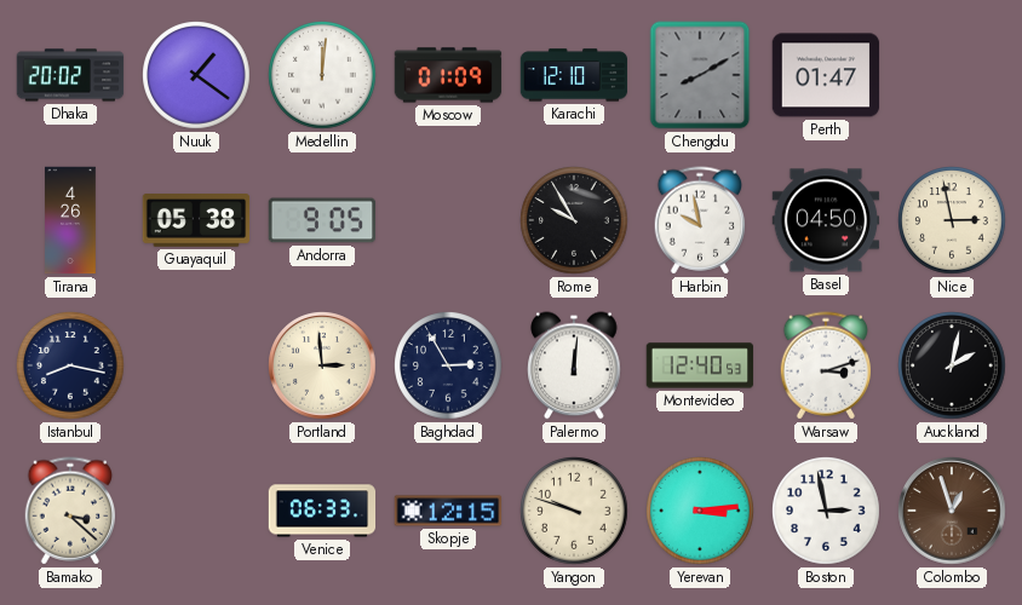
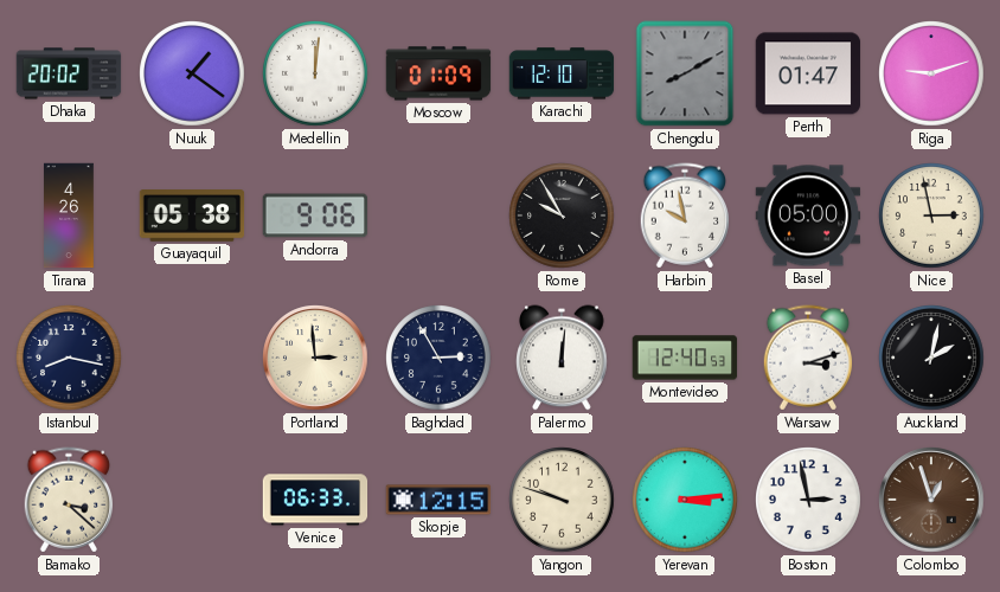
Riga: none -> 9:12
Andorra: 9:05 -> 9:06
Basel: 04:50 -> 05:00
